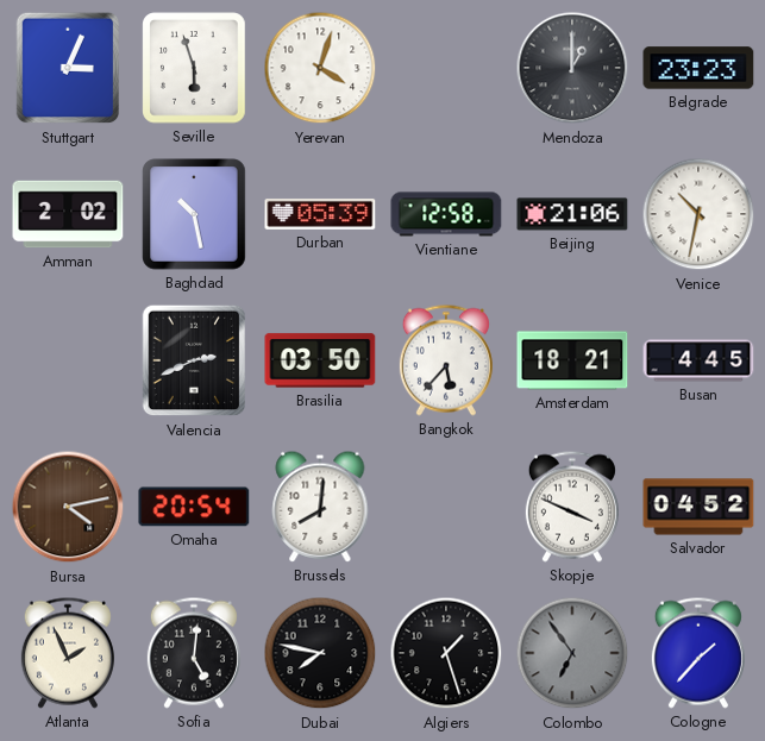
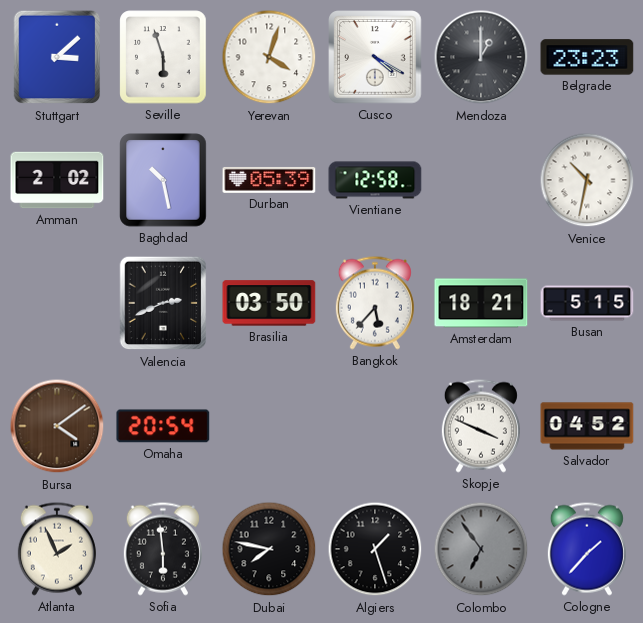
Stuttgart: 3:04 -> 3:08
Cusco: none -> 4:20
Beijing: 21:06 -> none
Busan: 4:45 -> 5:15
Bursa: 4:13 -> 4:09
Brussels: 8:01 -> none
Sofia: 5:01 -> 5:59
